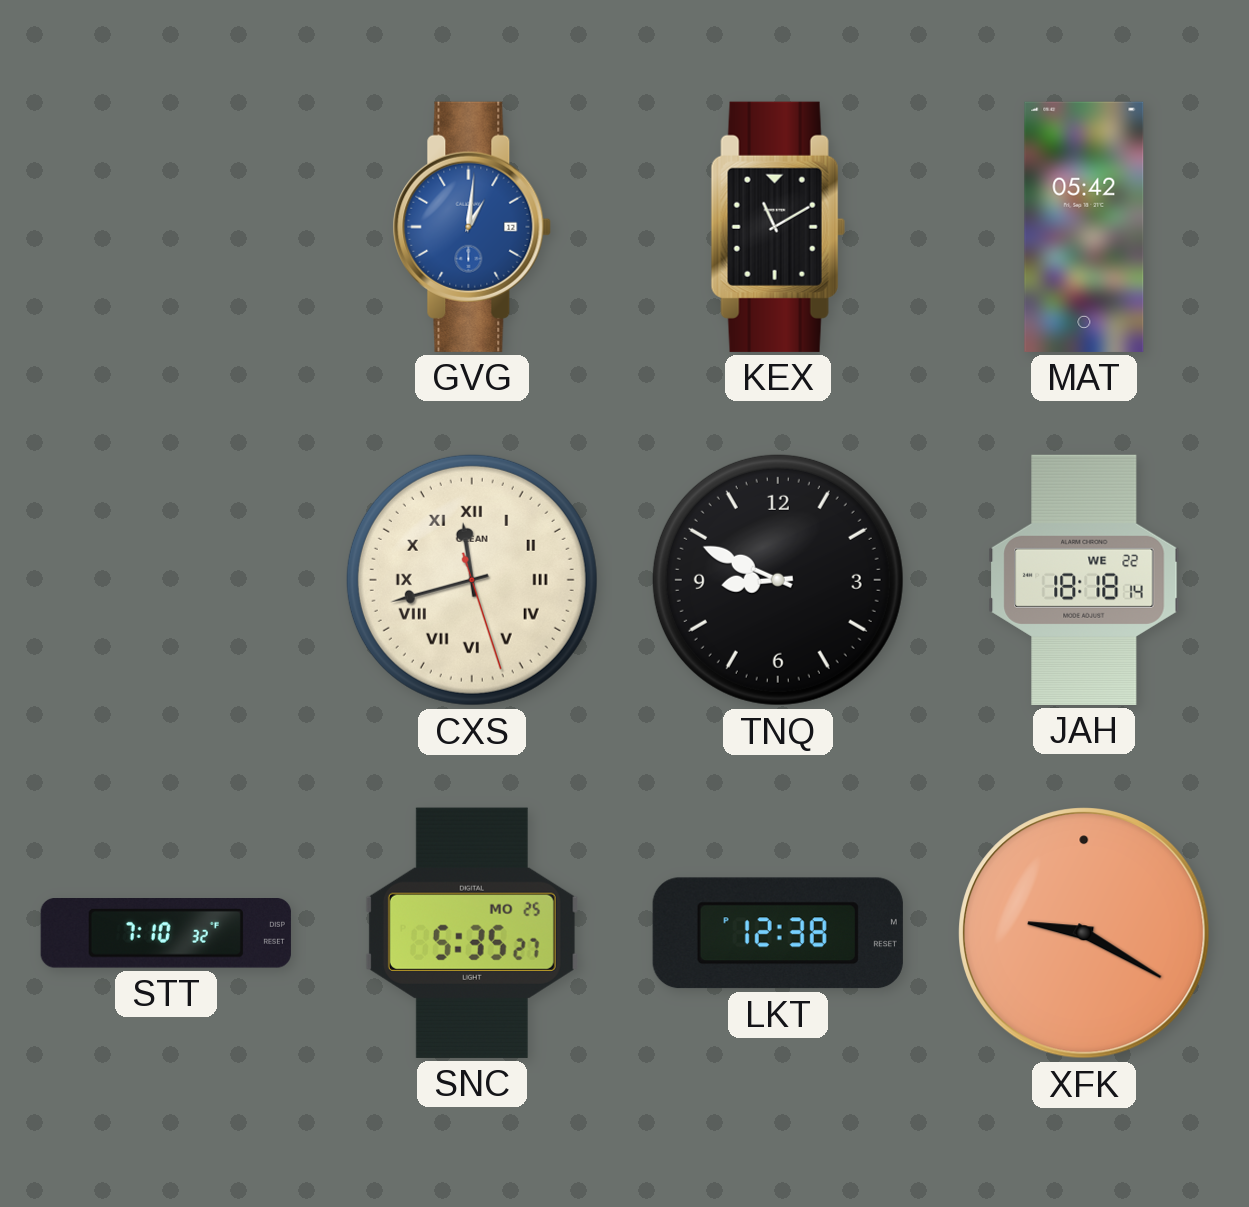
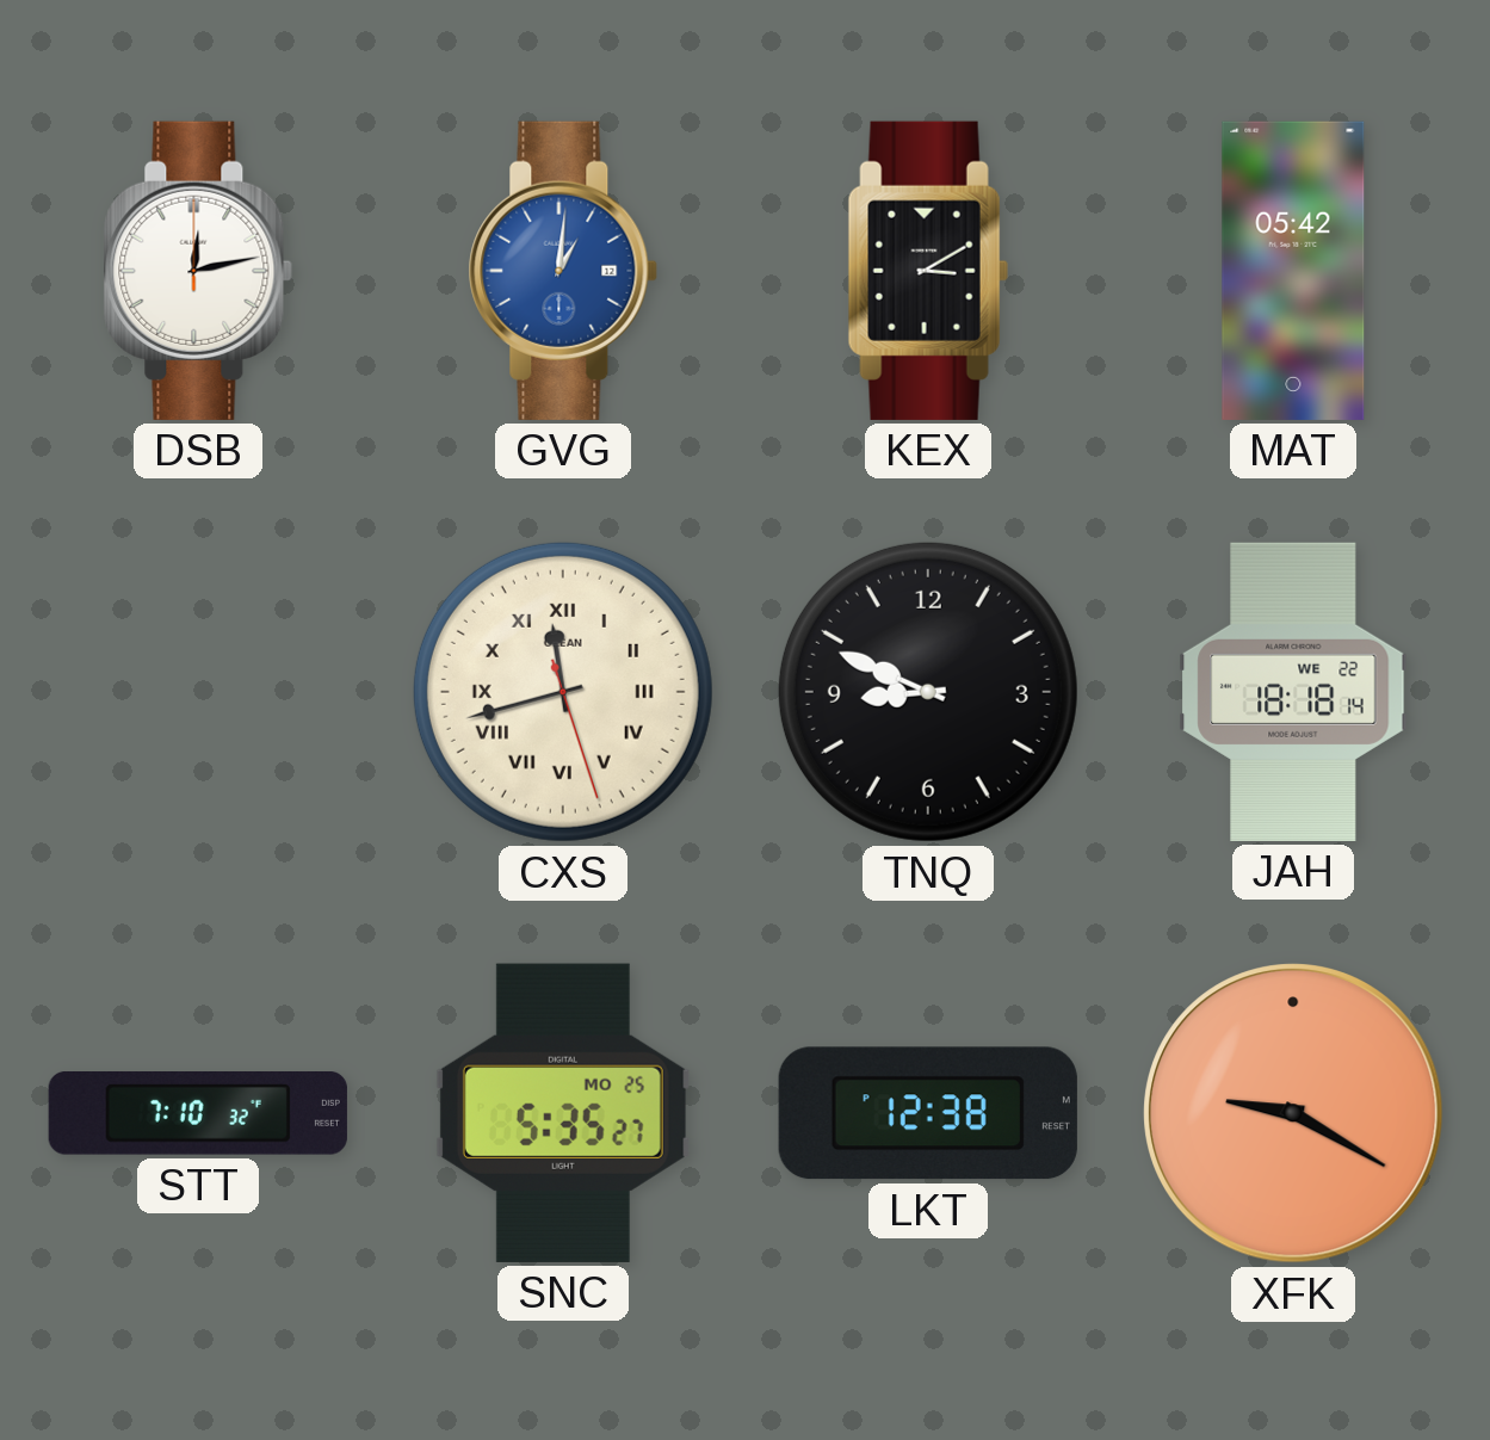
DSB: none -> 12:13
KEX: 11:10 -> 3:10
